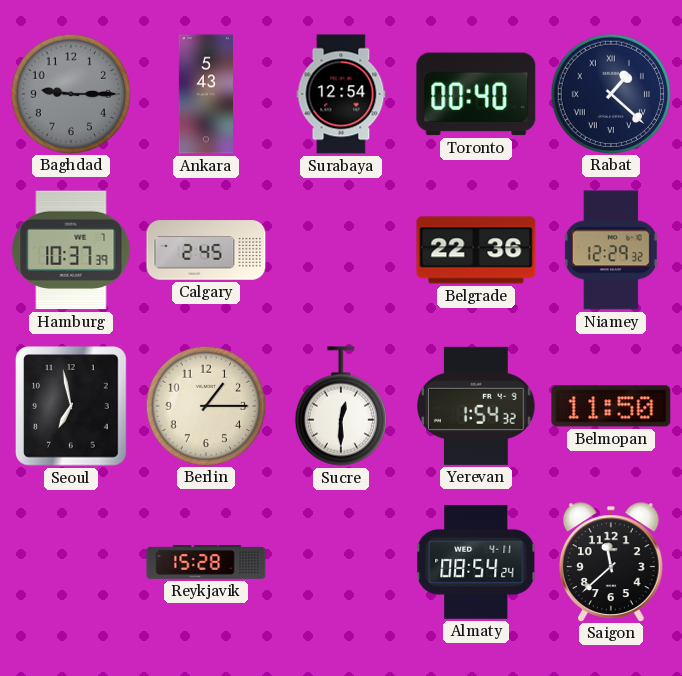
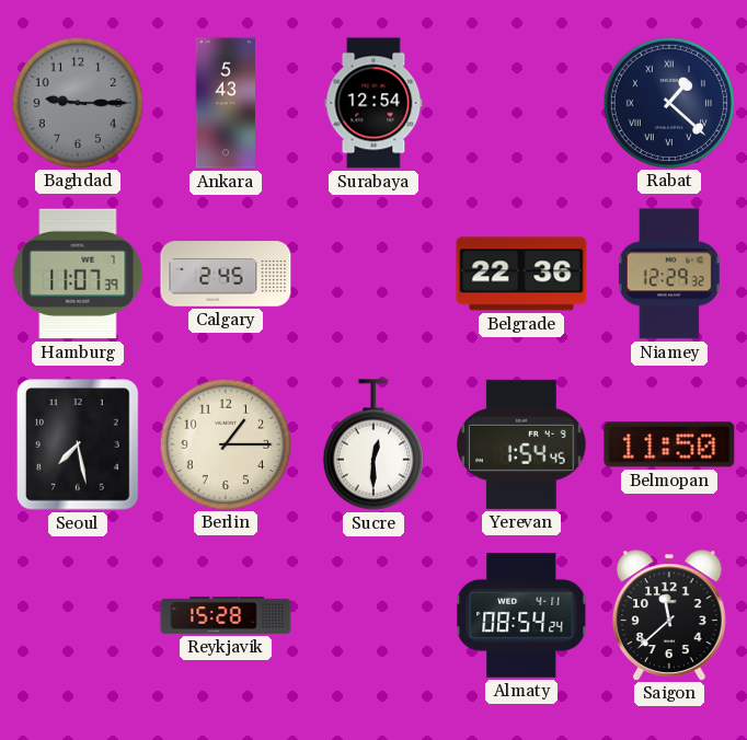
Toronto: 00:40 -> none
Hamburg: 10:37 -> 11:07
Seoul: 6:58 -> 7:28
Yerevan: 1:54:32 -> 1:54:45
